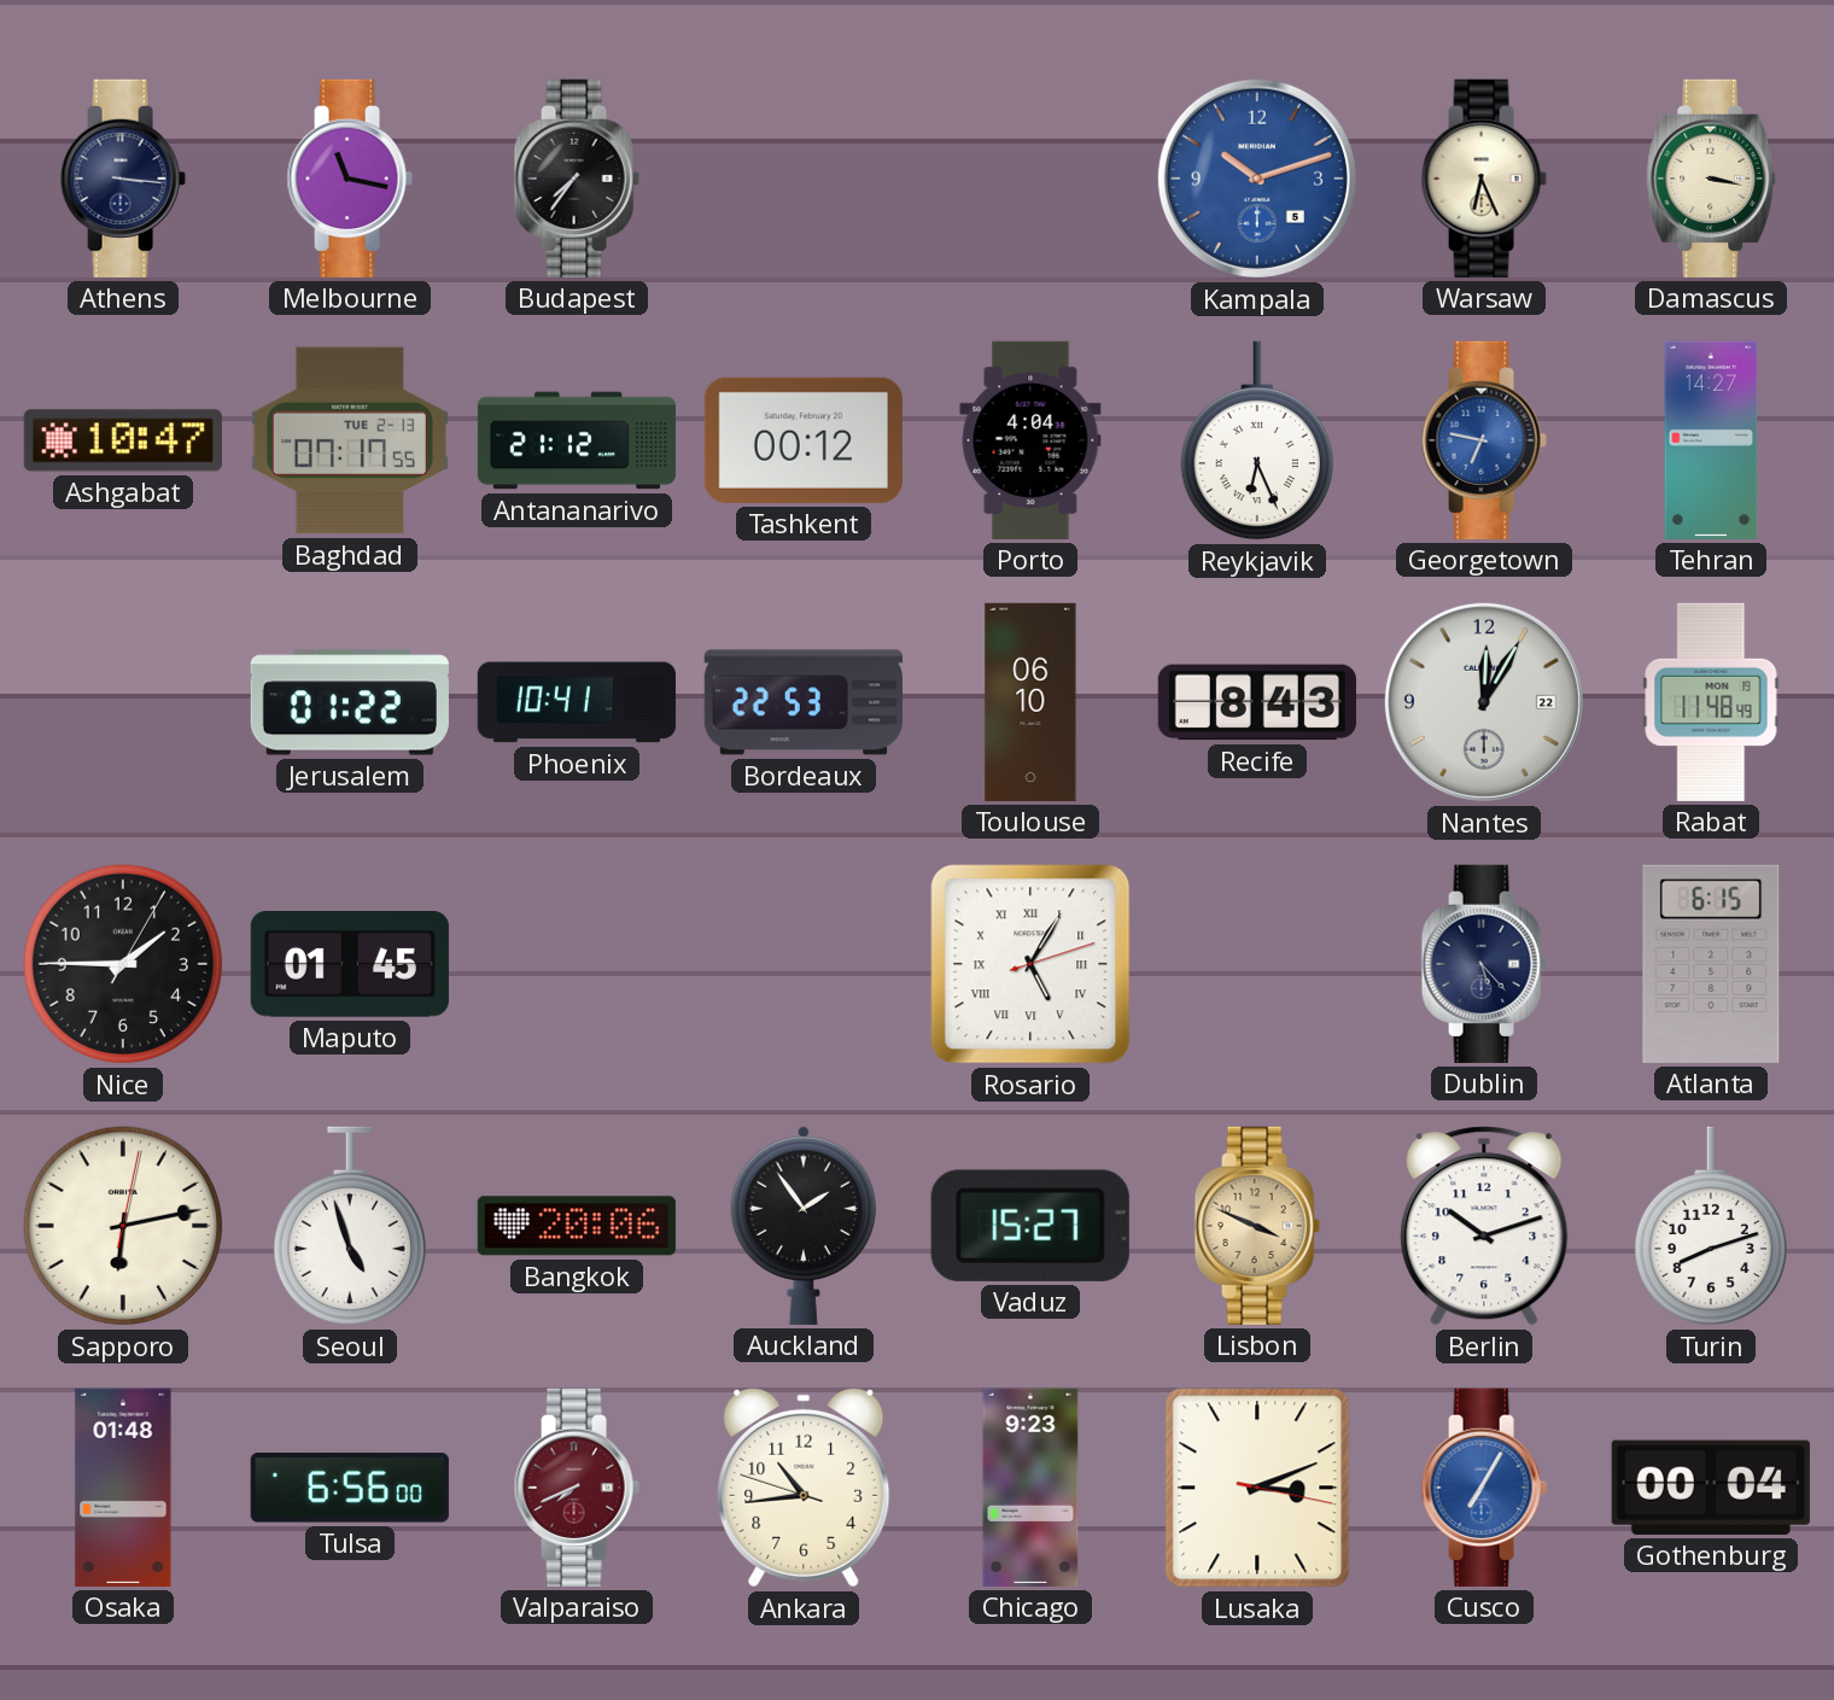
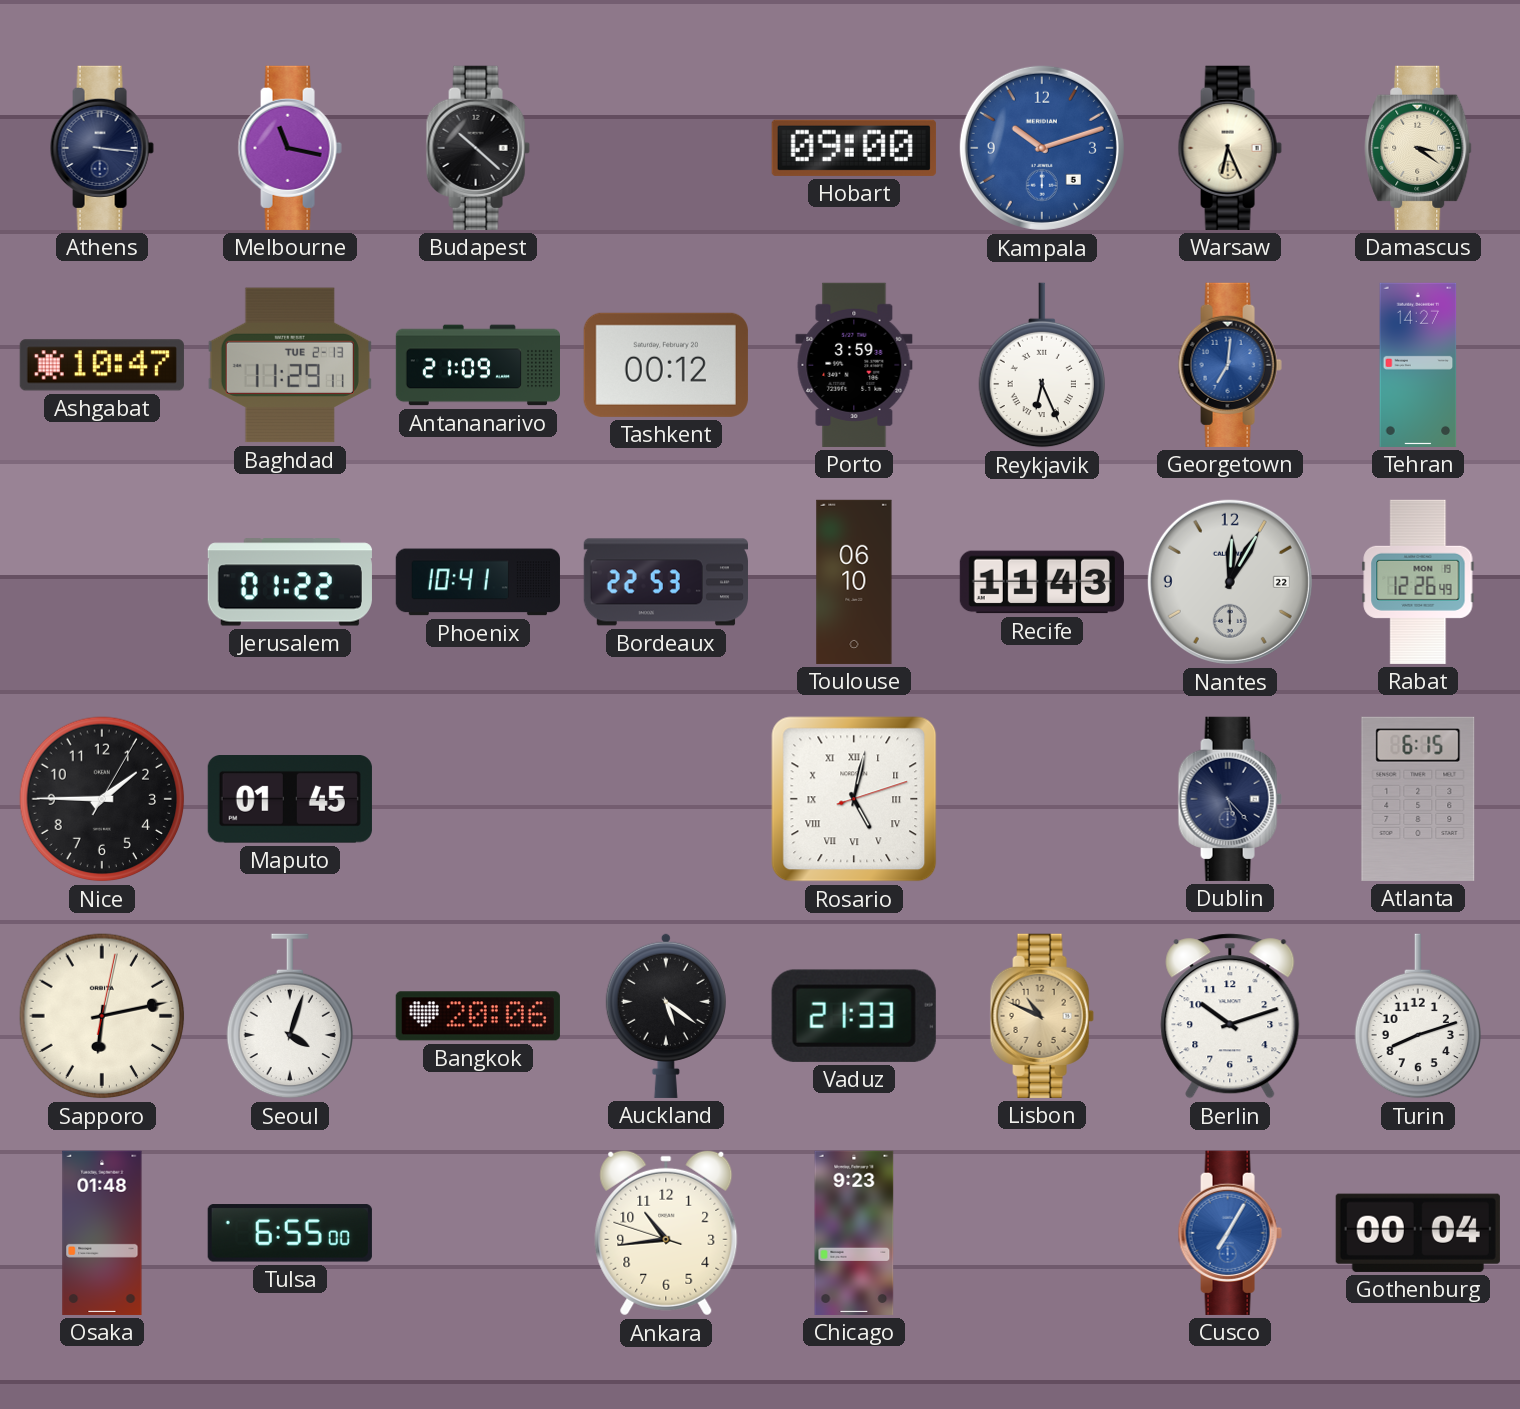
Budapest: 7:36 -> 10:22
Hobart: none -> 09:00
Damascus: 3:17 -> 3:21
Baghdad: 07:17 -> 11:29
Antananarivo: 21:12 -> 21:09
Porto: 4:04 -> 3:59
Georgetown: 6:47 -> 7:01
Recife: 8:43 -> 11:43
Rabat: 11:48 -> 12:26
Rosario: 5:05 -> 5:02
Seoul: 4:57 -> 4:03
Auckland: 1:54 -> 5:21
Vaduz: 15:27 -> 21:33
Lisbon: 3:49 -> 10:49
Tulsa: 6:56 -> 6:55
Valparaiso: 7:41 -> none
Lusaka: 3:11 -> none
